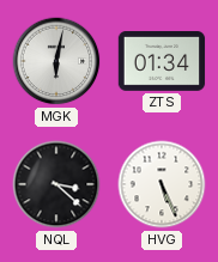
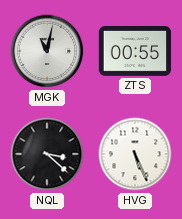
MGK: 6:02 -> 11:02
ZTS: 01:34 -> 00:55
